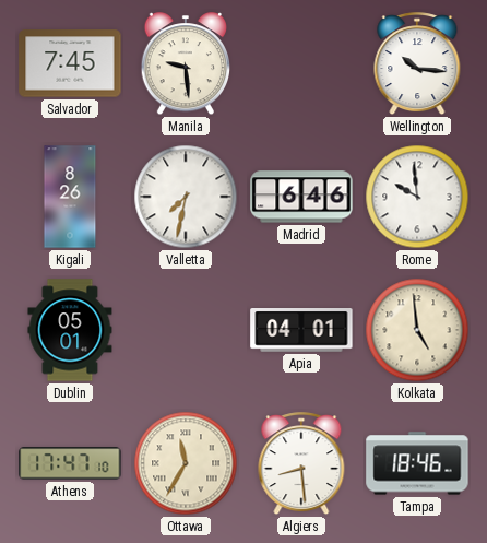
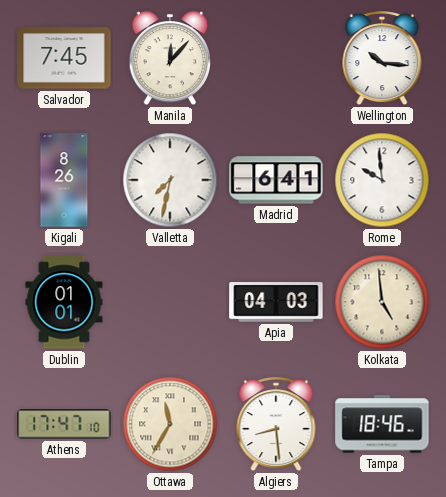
Manila: 9:29 -> 12:07
Madrid: 6:46 -> 6:41
Dublin: 05:01 -> 01:01
Apia: 04:01 -> 04:03
